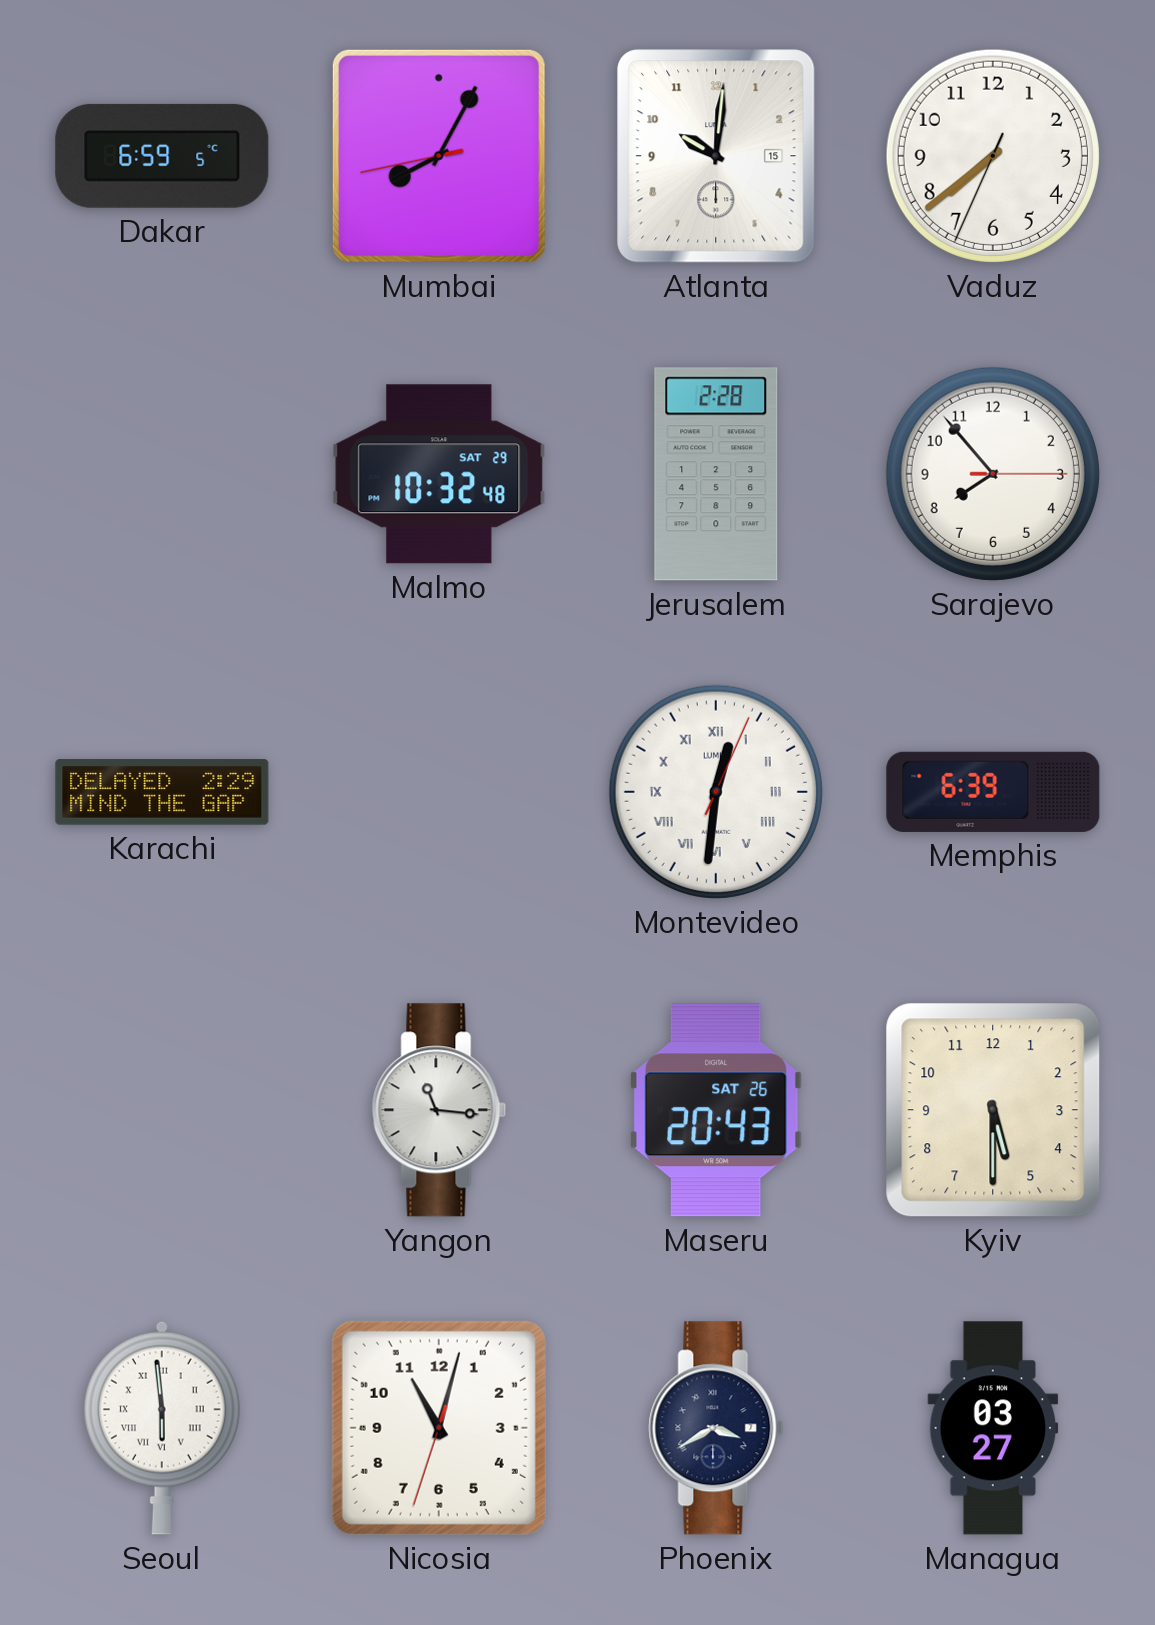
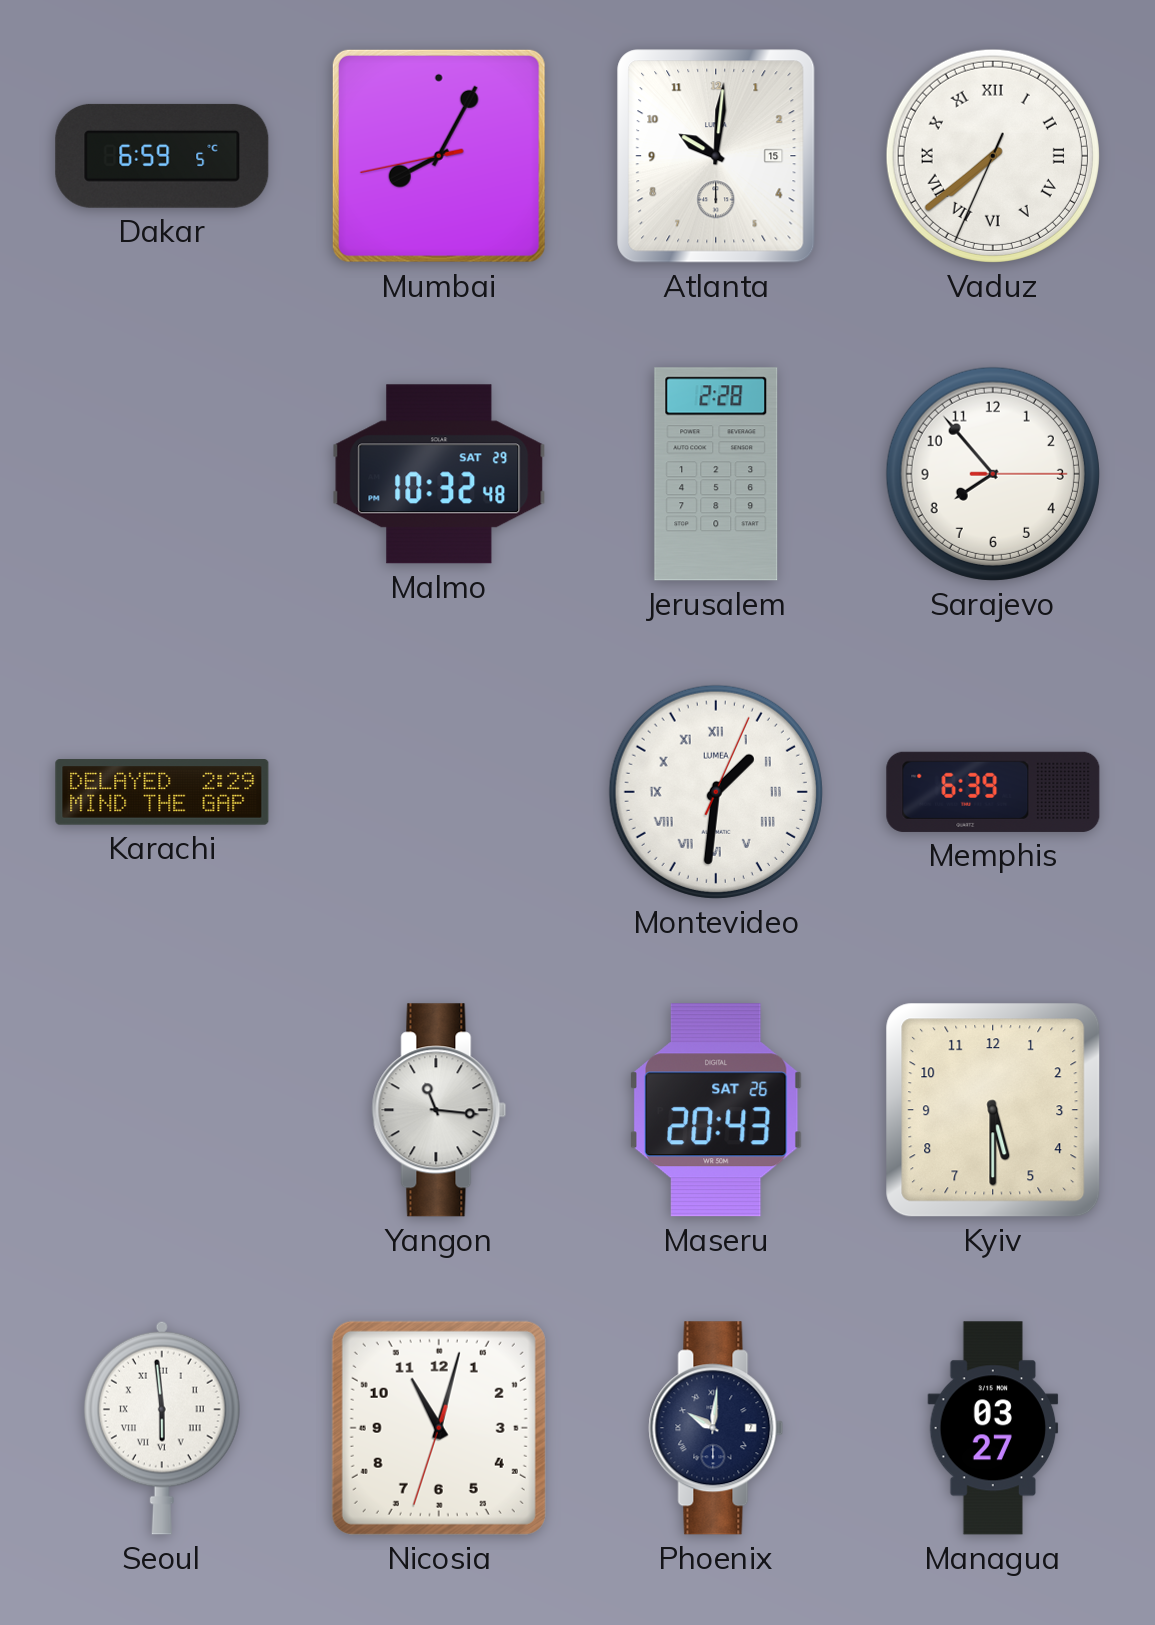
Vaduz numerals: Arabic -> Roman
Montevideo: 12:31 -> 1:31
Phoenix: 3:40 -> 10:01
